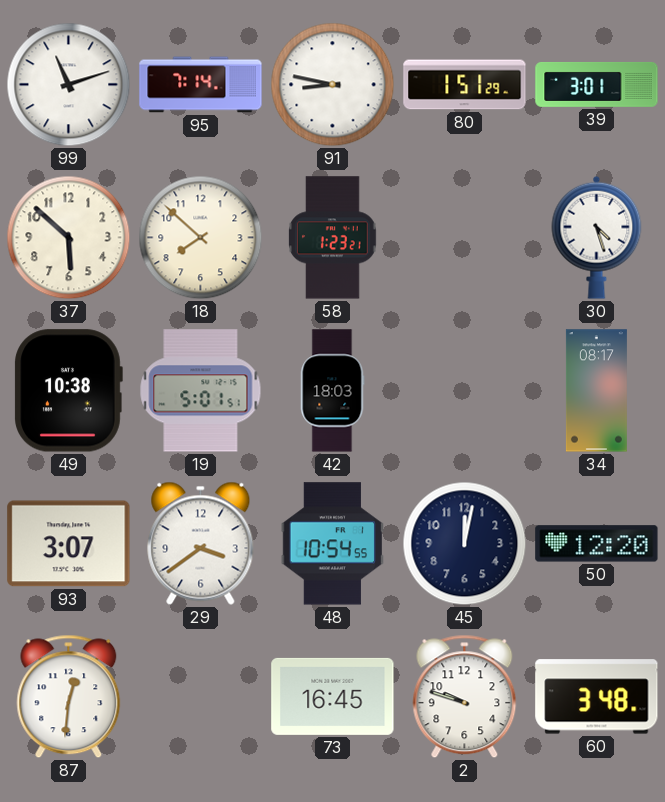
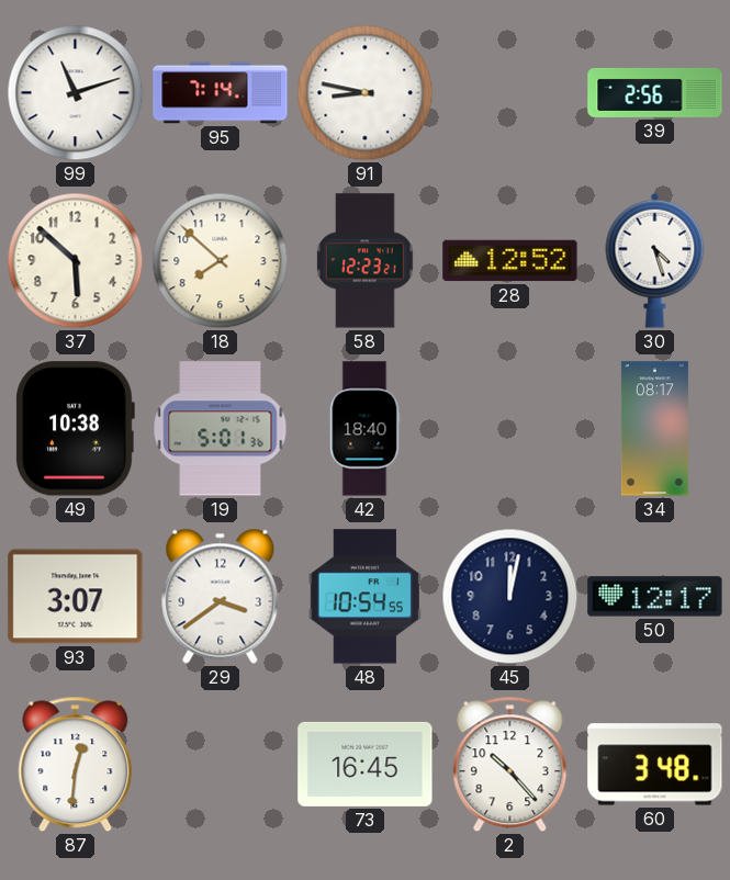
80: 1:51 -> none
39: 3:01 -> 2:56
58: 1:23 -> 12:23
28: none -> 12:52
19: 5:01:51 -> 5:01:36
42: 18:03 -> 18:40
50: 12:20 -> 12:17
2: 9:48 -> 10:23
